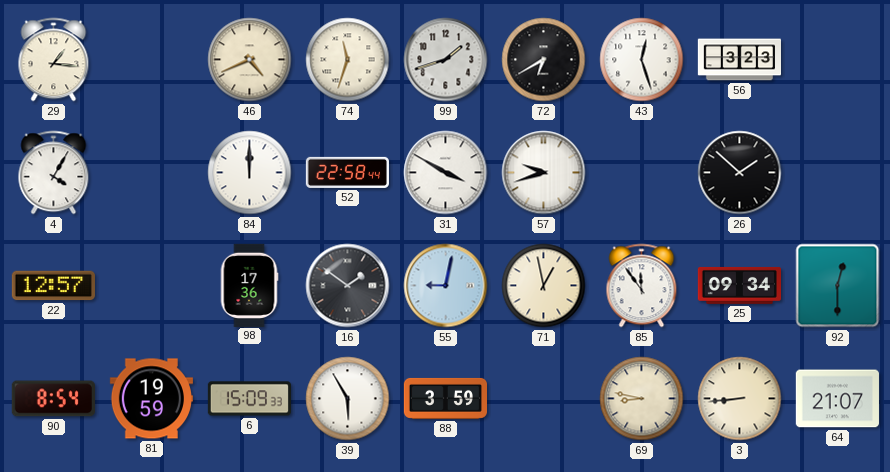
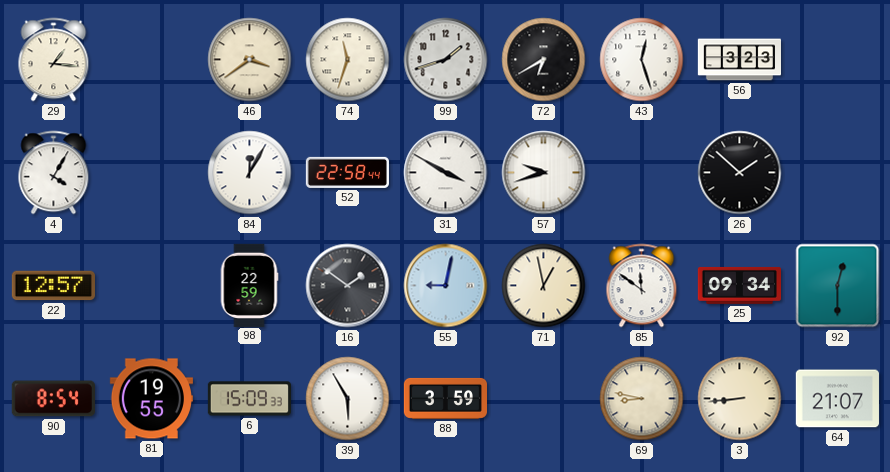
46: 4:41 -> 3:39
84: 12:00 -> 12:05
98: 17:36 -> 22:59
85: 11:54 -> 11:51
81: 19:59 -> 19:55
